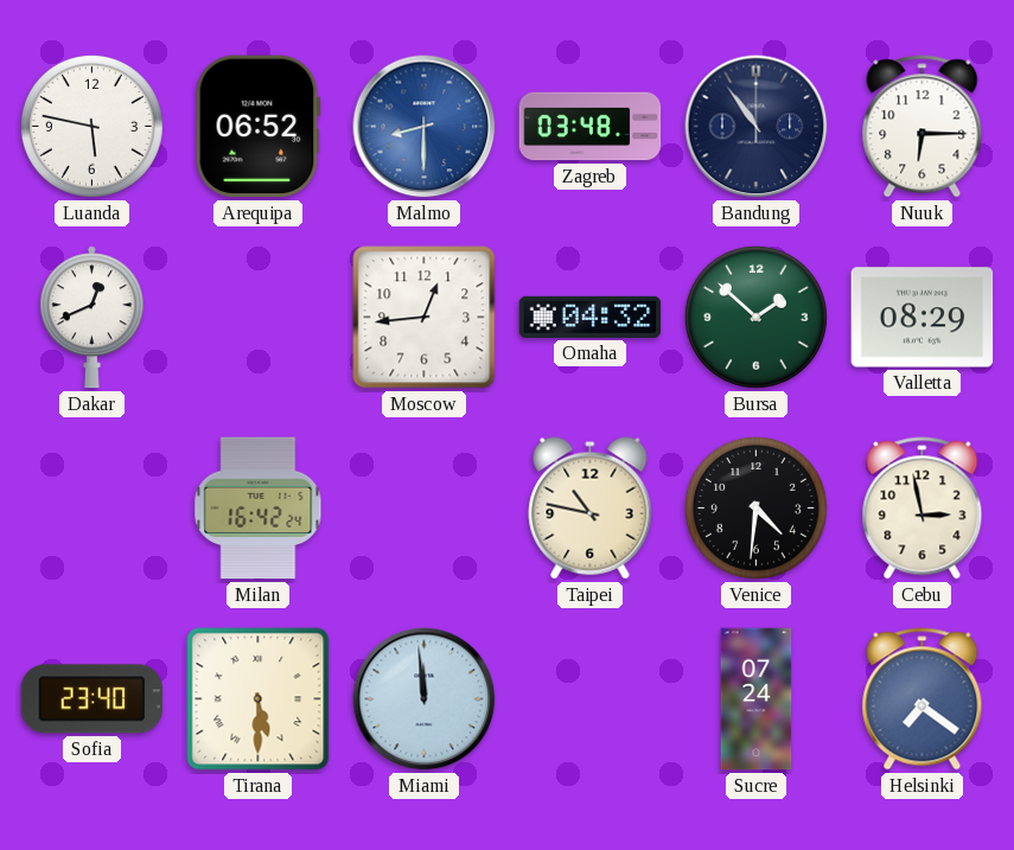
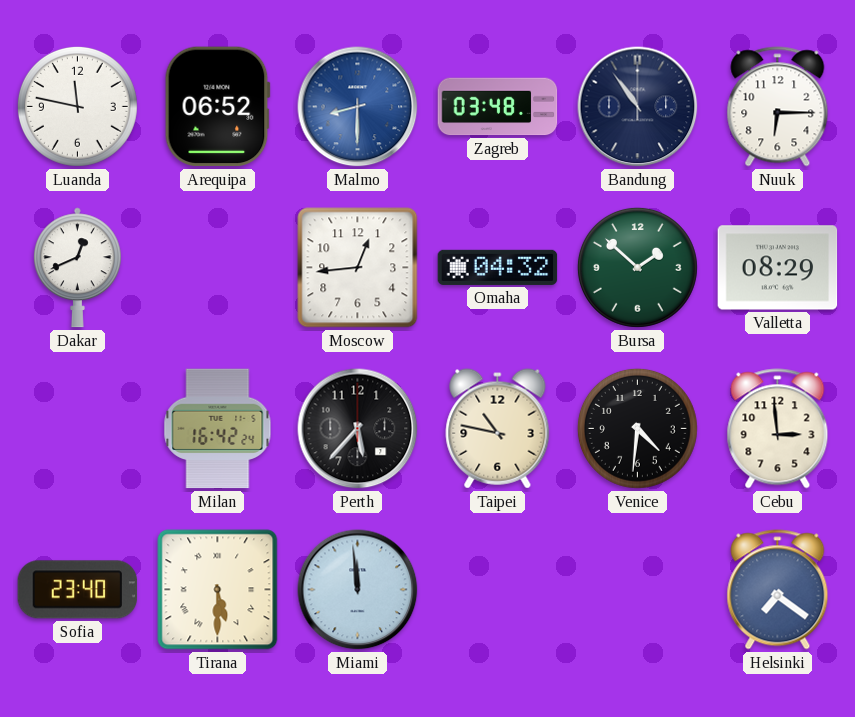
Luanda: 5:47 -> 11:47
Perth: none -> 5:37
Cebu: 2:58 -> 2:59
Sucre: 07:24 -> none
